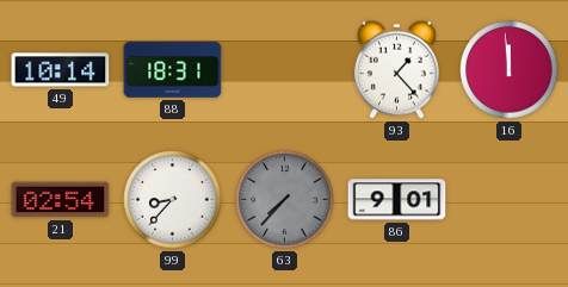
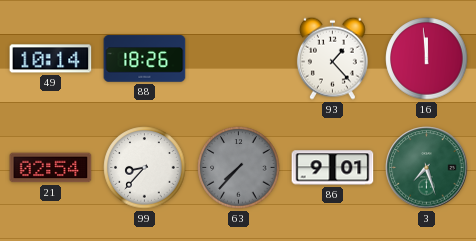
88: 18:31 -> 18:26
3: none -> 7:27
